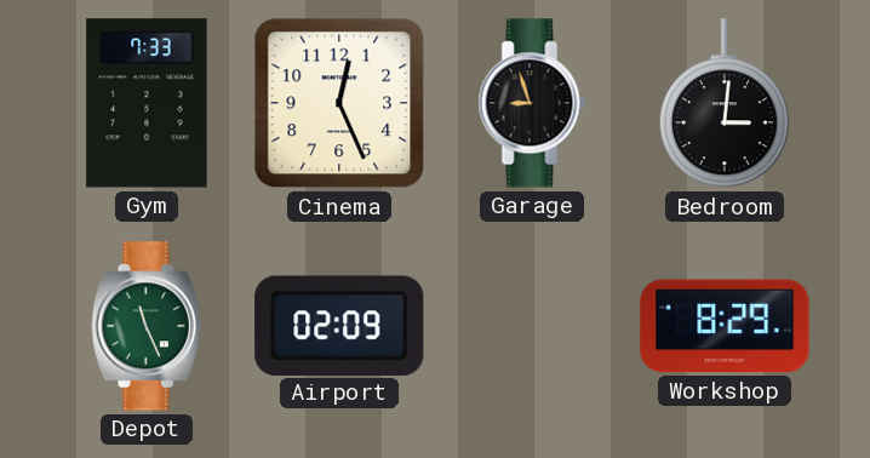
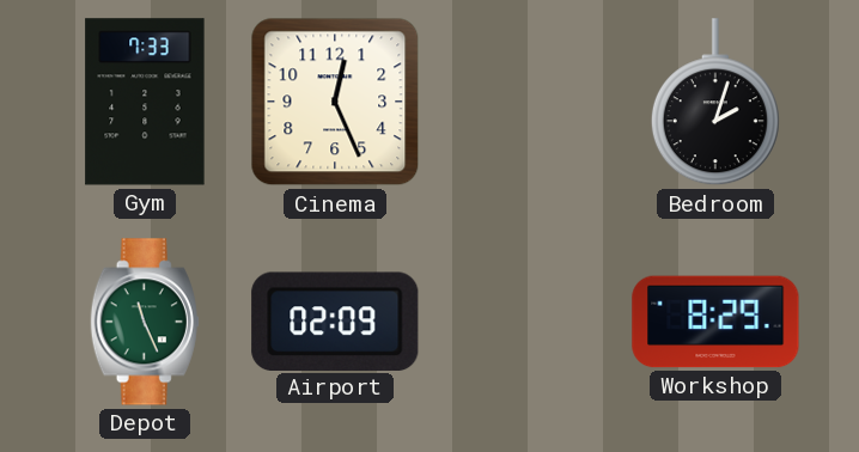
Garage: 8:57 -> none
Bedroom: 3:01 -> 2:03
